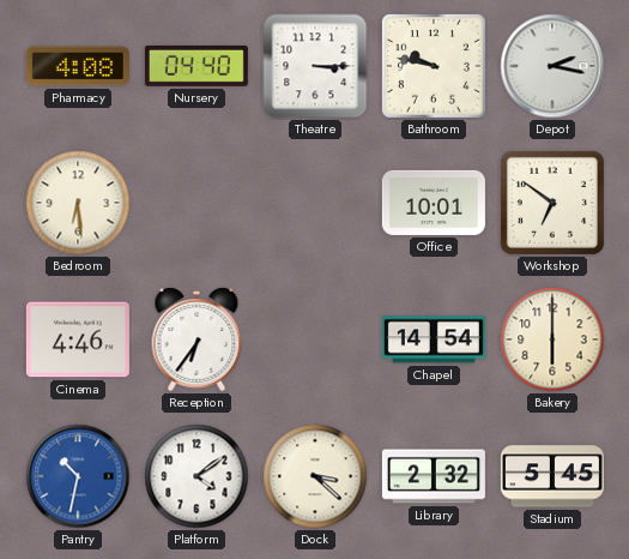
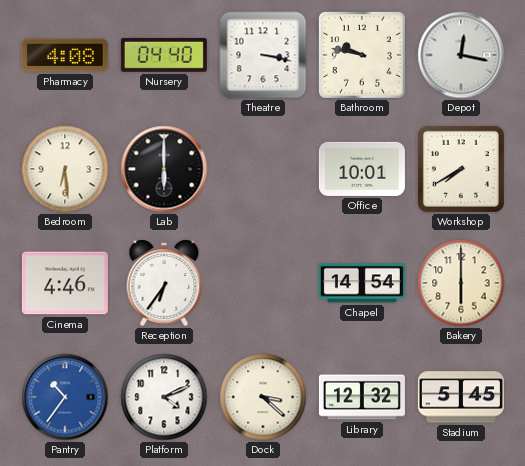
Theatre: 3:15 -> 3:17
Depot: 2:17 -> 12:17
Lab: none -> 6:00
Workshop: 6:51 -> 7:40
Pantry: 10:32 -> 10:36
Platform: 4:09 -> 4:11
Library: 2:32 -> 12:32
